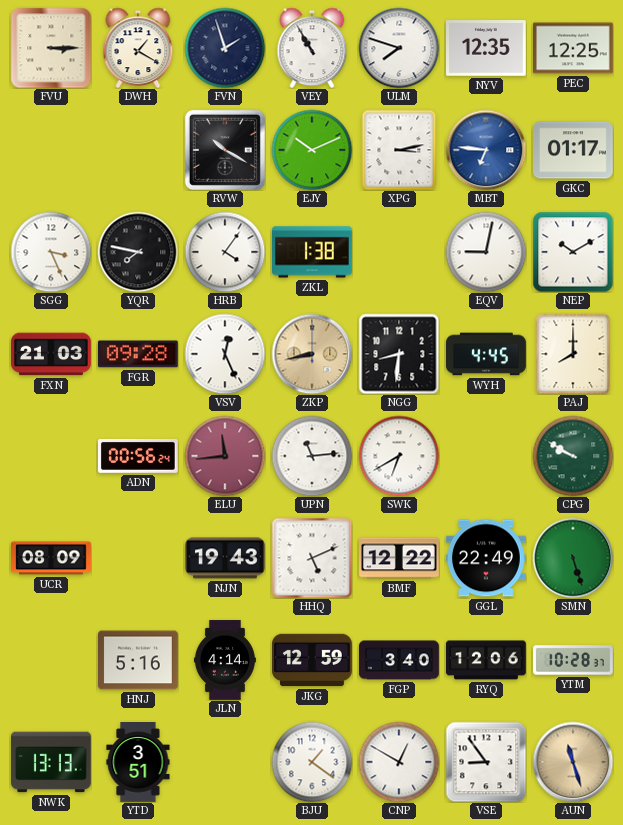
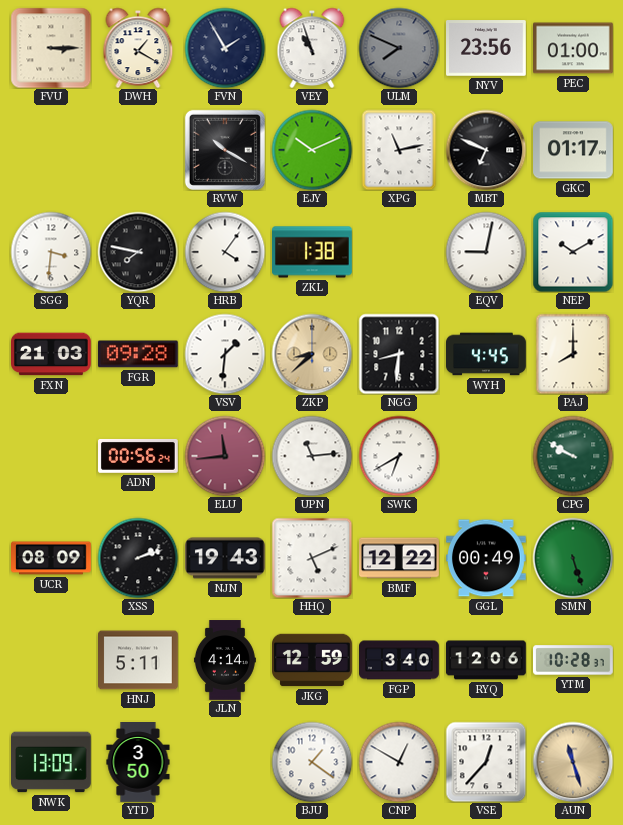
FVN: 1:57 -> 1:55
VEY: 10:55 -> 10:57
ULM: 7:48 -> 7:49
ULM dial: white -> grey
NYV: 12:35 -> 23:56
PEC: 12:25 -> 01:00
XPG: 3:13 -> 11:13
MBT: 6:46 -> 6:49
MBT dial: blue -> black
SGG: 3:26 -> 3:31
VSV: 12:26 -> 1:31
ZKP: 8:43 -> 8:38
XSS: none -> 2:12
GGL: 22:49 -> 00:49
HNJ: 5:16 -> 5:11
NWK: 13:13 -> 13:09
YTD: 3:51 -> 3:50
VSE: 8:54 -> 12:37
